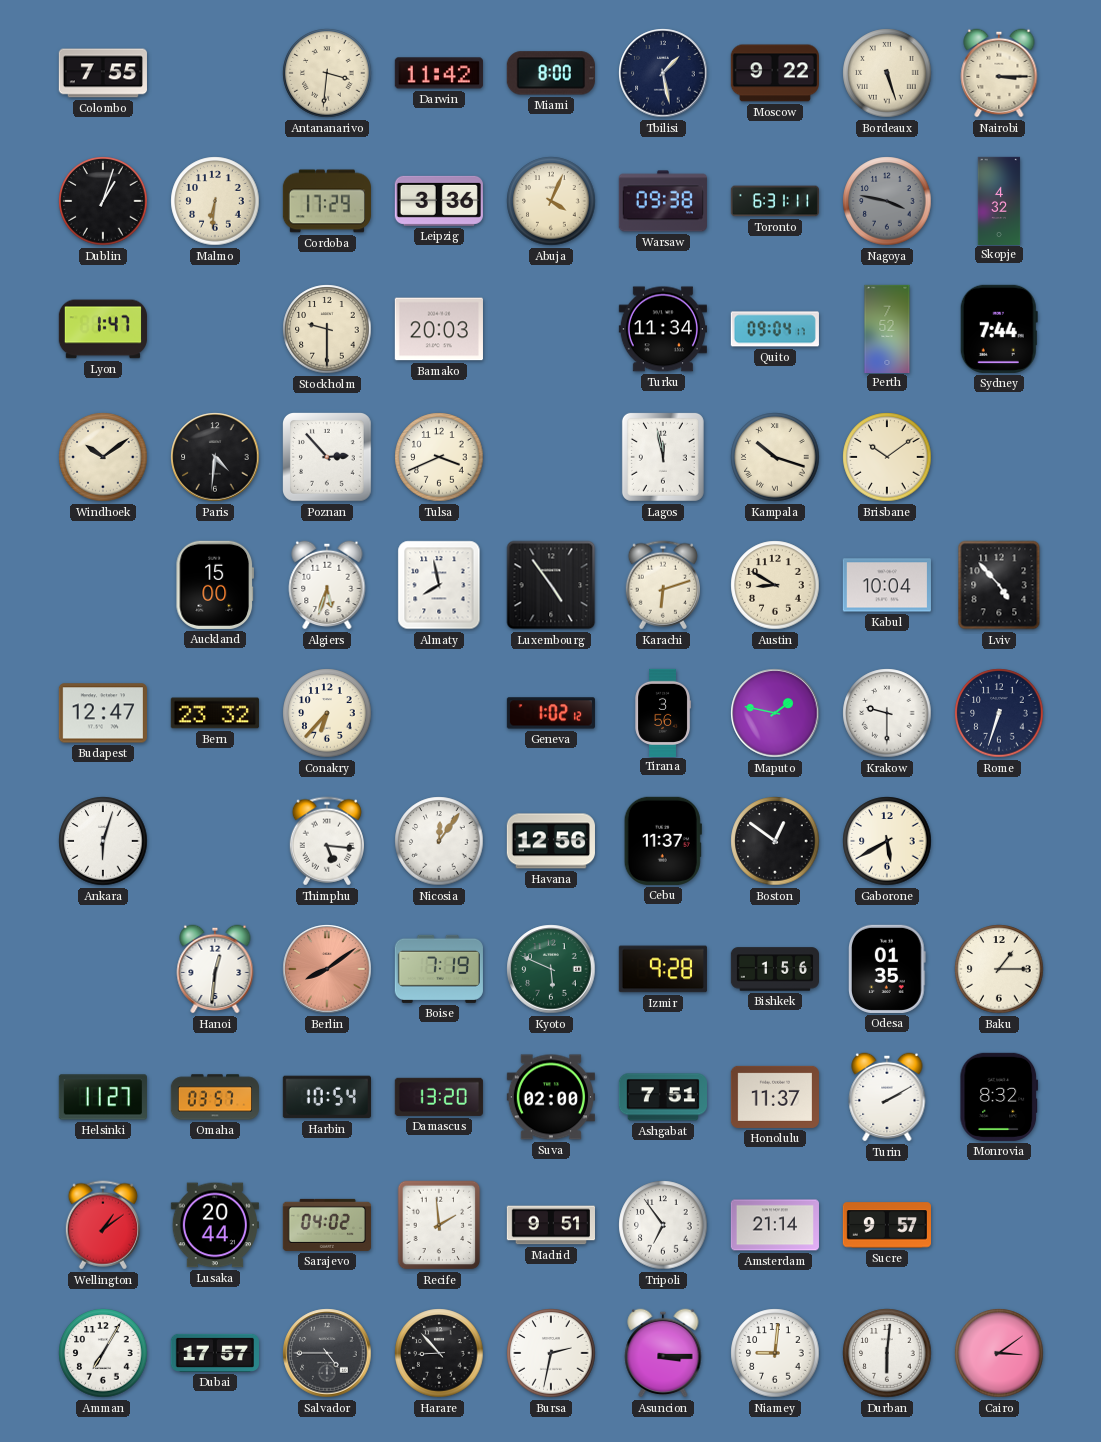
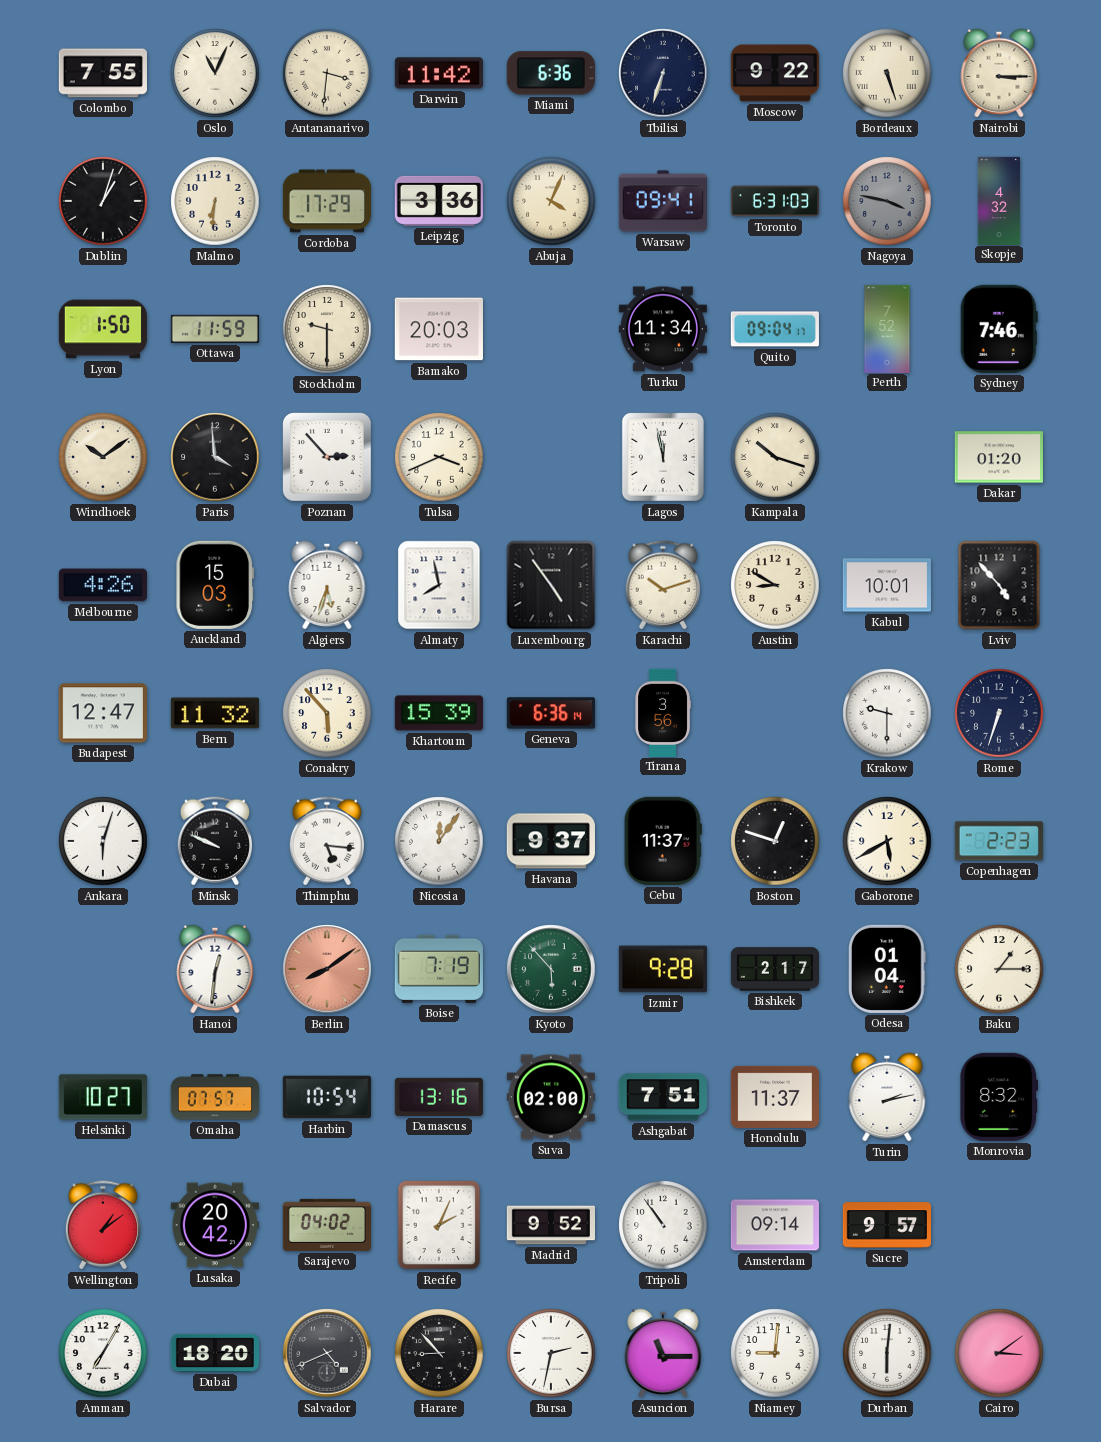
Oslo: none -> 11:04
Miami: 8:00 -> 6:36
Tbilisi: 1:28 -> 6:33
Warsaw: 09:38 -> 09:41
Toronto: 6:31:11 -> 6:31:03
Lyon: 1:47 -> 1:50
Ottawa: none -> 11:59
Sydney: 7:44 -> 7:46
Paris: 4:31 -> 3:59
Brisbane: 10:09 -> none
Dakar: none -> 01:20
Melbourne: none -> 4:26
Auckland: 15:00 -> 15:03
Karachi: 6:12 -> 10:12
Kabul: 10:04 -> 10:01
Bern: 23:32 -> 11:32
Conakry: 6:37 -> 5:53
Khartoum: none -> 15:39
Geneva: 1:02 -> 6:36
Maputo: 1:47 -> none
Minsk: none -> 9:49
Havana: 12:56 -> 9:37
Boston: 12:51 -> 12:48
Copenhagen: none -> 2:23
Kyoto: 5:49 -> 5:53
Bishkek: 1:56 -> 2:17
Odesa: 01:35 -> 01:04
Helsinki: 11:27 -> 10:27
Omaha: 03:57 -> 07:57
Damascus: 13:20 -> 13:16
Turin: 2:10 -> 2:13
Lusaka: 20:44 -> 20:42
Recife: 1:59 -> 2:04
Madrid: 9:51 -> 9:52
Tripoli: 6:54 -> 10:54
Amsterdam: 21:14 -> 09:14
Dubai: 17:57 -> 18:20
Salvador: 4:45 -> 4:41
Asuncion: 3:15 -> 11:15
